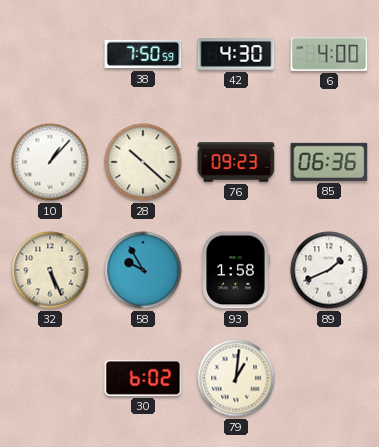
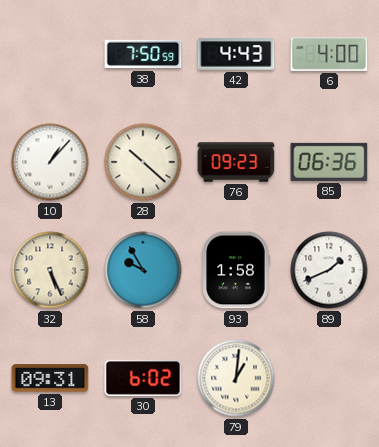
42: 4:30 -> 4:43
13: none -> 09:31
